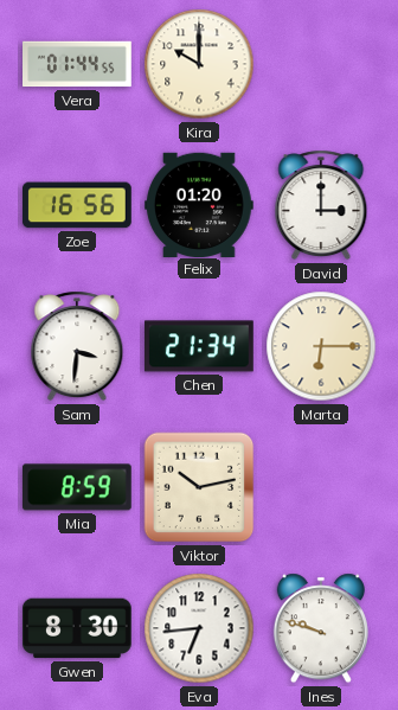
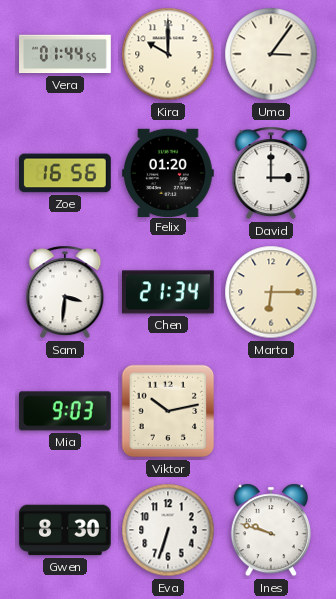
Uma: none -> 3:06
Mia: 8:59 -> 9:03
Eva: 6:44 -> 6:33
